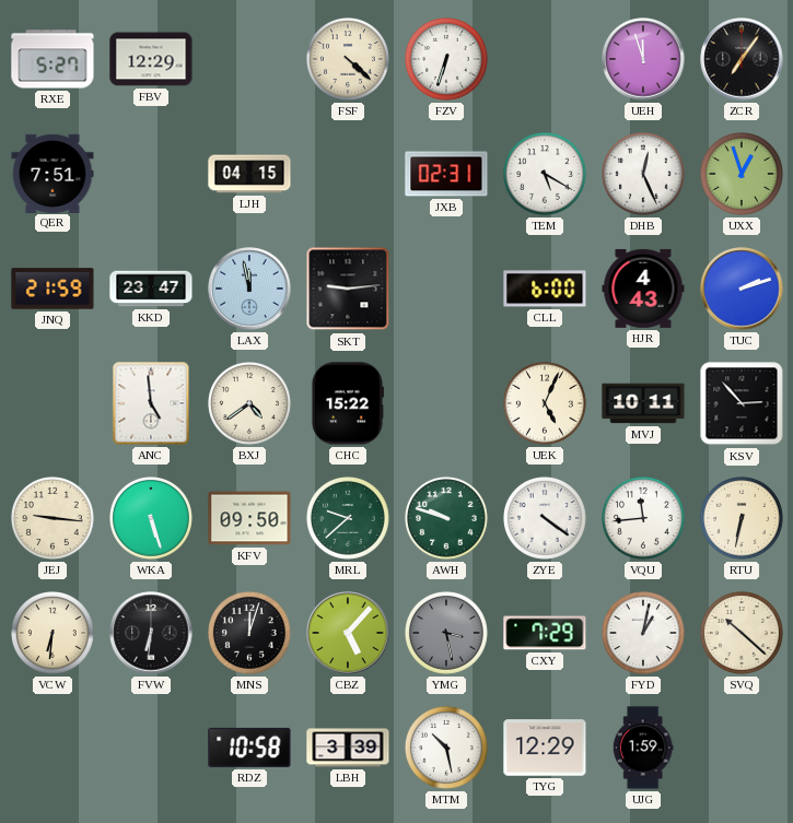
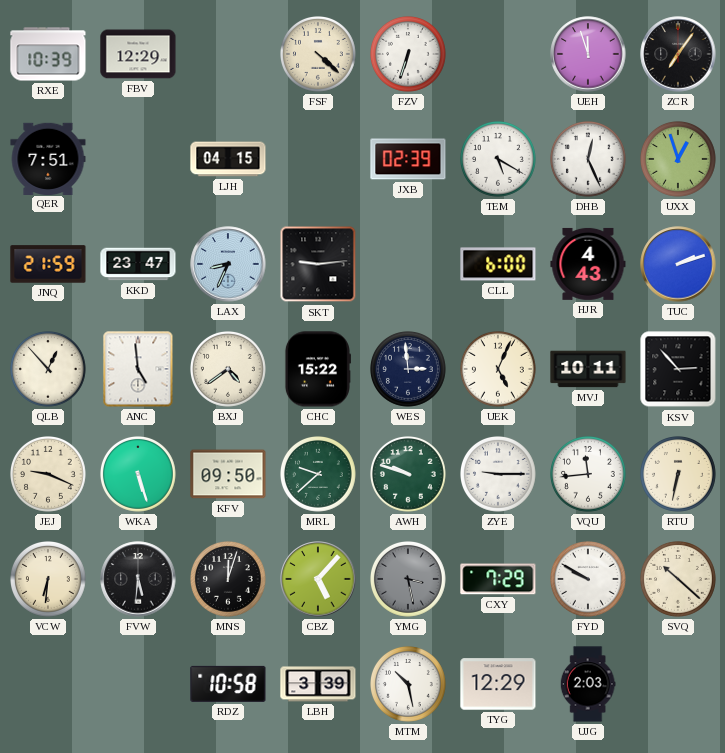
RXE: 5:27 -> 10:39
JXB: 02:31 -> 02:39
LAX: 11:58 -> 8:34
QLB: none -> 12:53
WES: none -> 2:59
JEJ: 9:16 -> 9:19
ZYE: 4:21 -> 9:15
FVW: 6:31 -> 5:31
FYD: 1:02 -> 9:50
UJG: 1:59 -> 2:03
